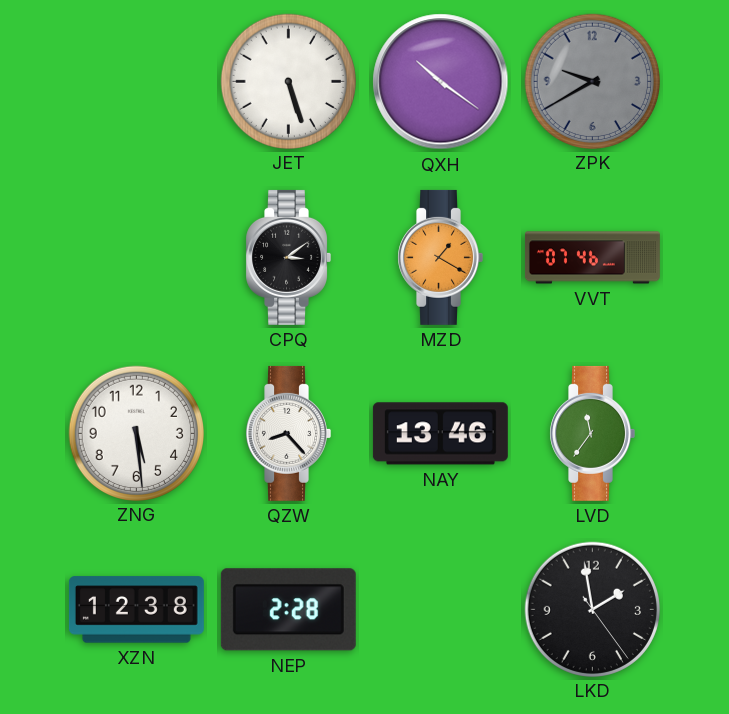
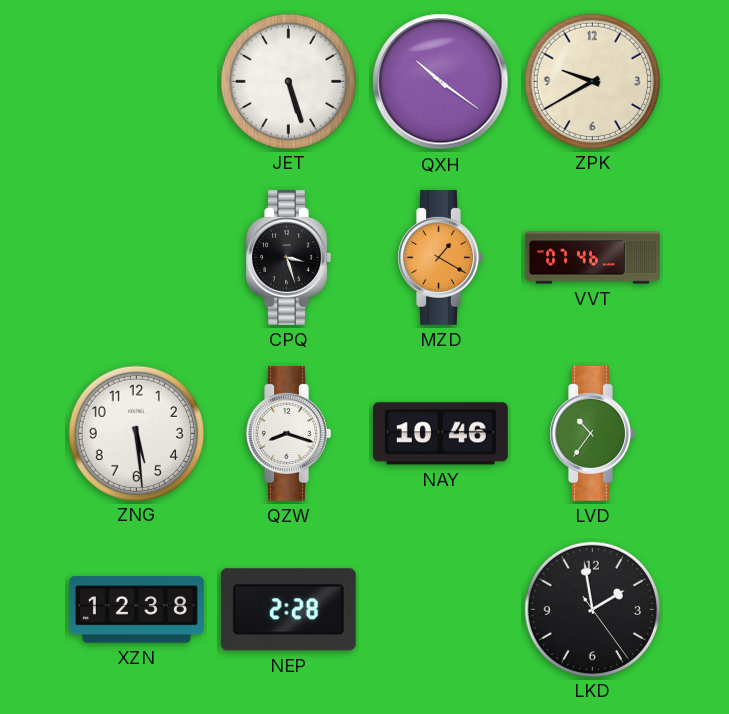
ZPK dial: grey -> cream
CPQ: 3:09 -> 3:27
QZW: 8:23 -> 8:18
NAY: 13:46 -> 10:46
LVD: 11:36 -> 10:36
